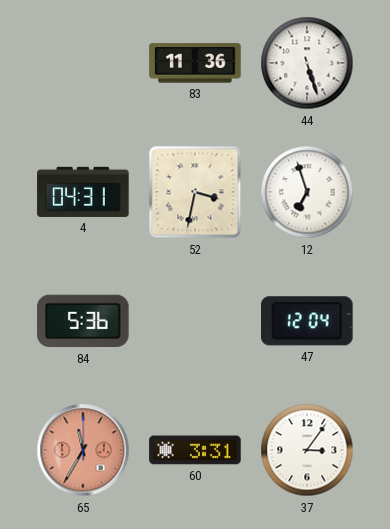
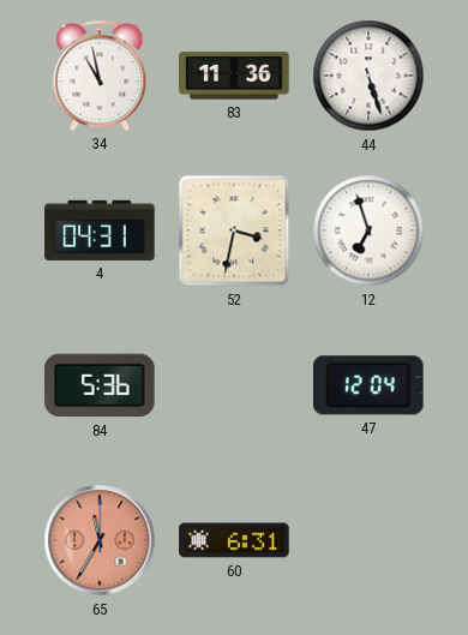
34: none -> 10:58
60: 3:31 -> 6:31
37: 3:06 -> none
